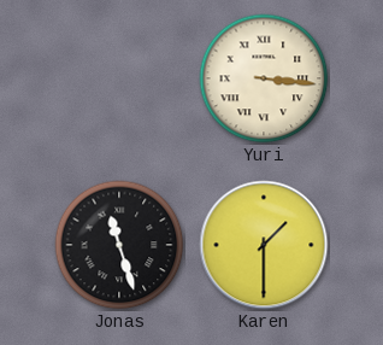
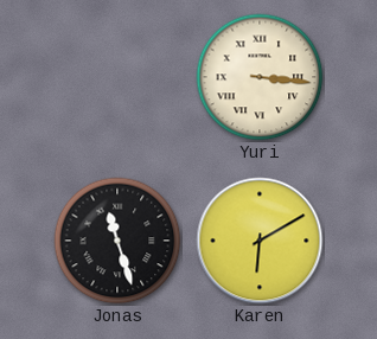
Karen: 1:30 -> 6:10
